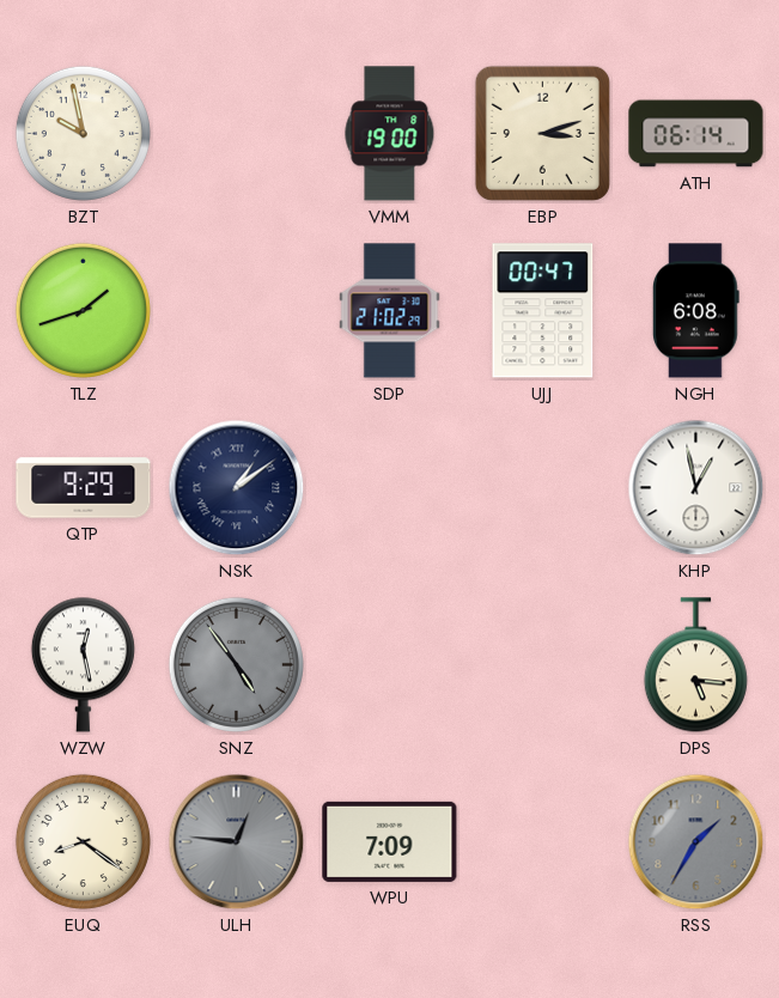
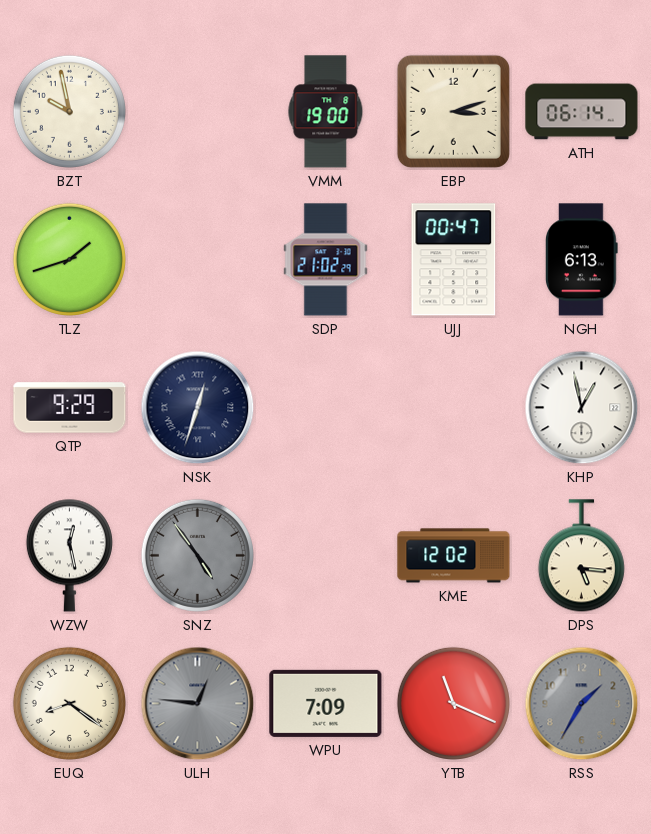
NGH: 6:08 -> 6:13
NSK: 1:09 -> 12:33
KME: none -> 12:02
YTB: none -> 11:19
